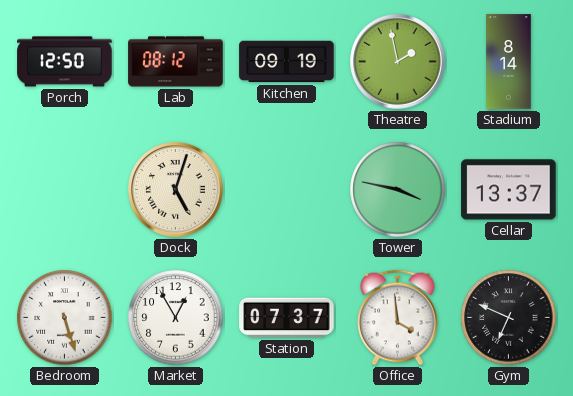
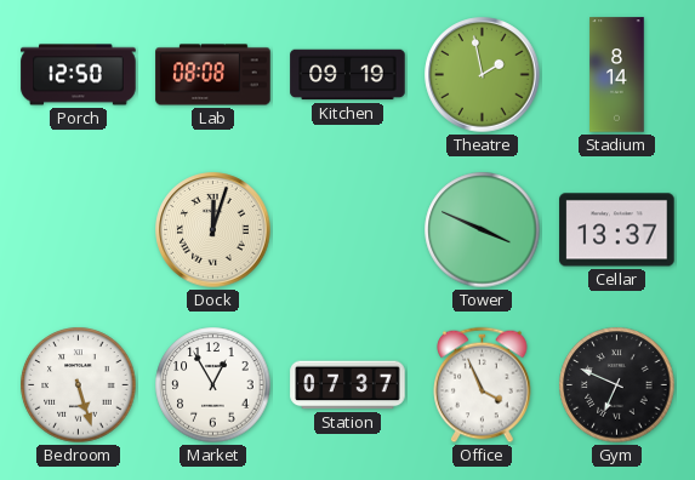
Lab: 08:12 -> 08:08
Dock: 5:03 -> 12:03
Tower: 3:47 -> 3:49
Office: 3:59 -> 3:56
